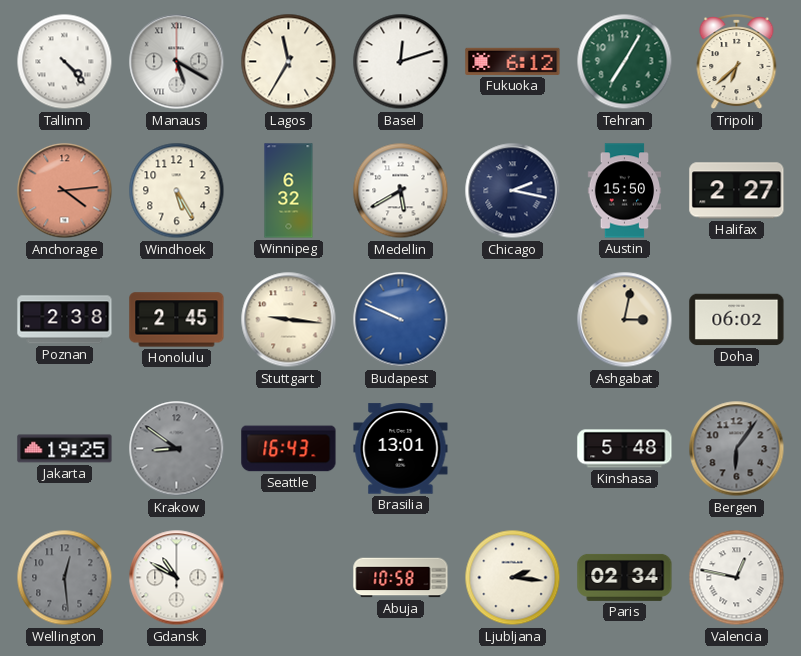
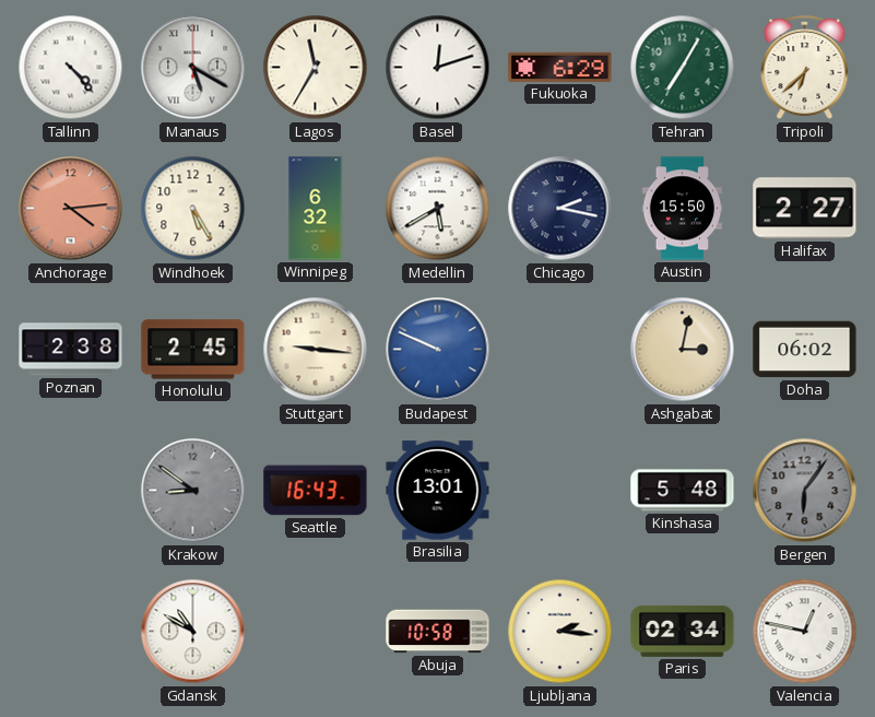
Fukuoka: 6:12 -> 6:29
Jakarta: 19:25 -> none
Wellington: 12:29 -> none
